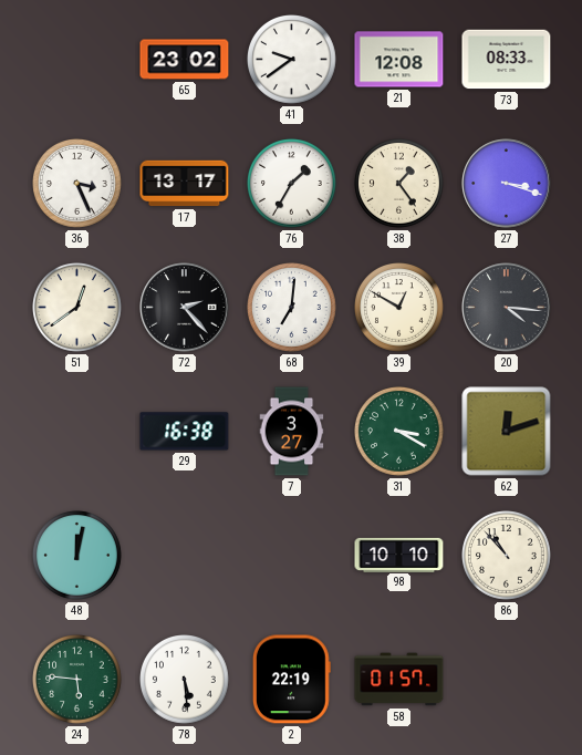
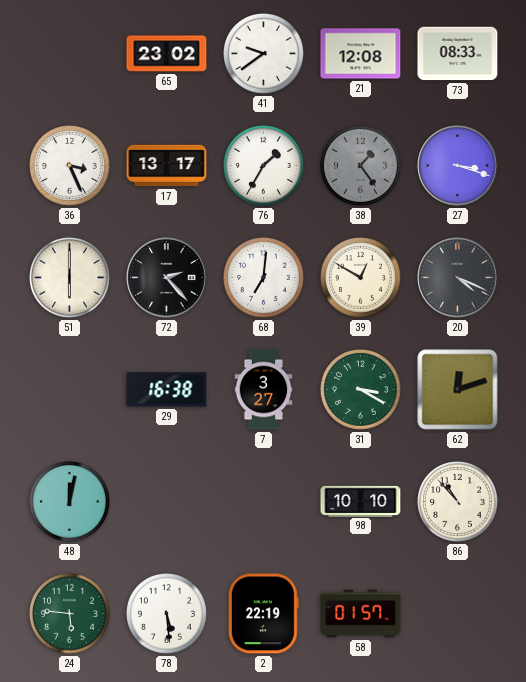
38 dial: cream -> grey
51: 12:39 -> 6:00
20: 4:16 -> 4:19
